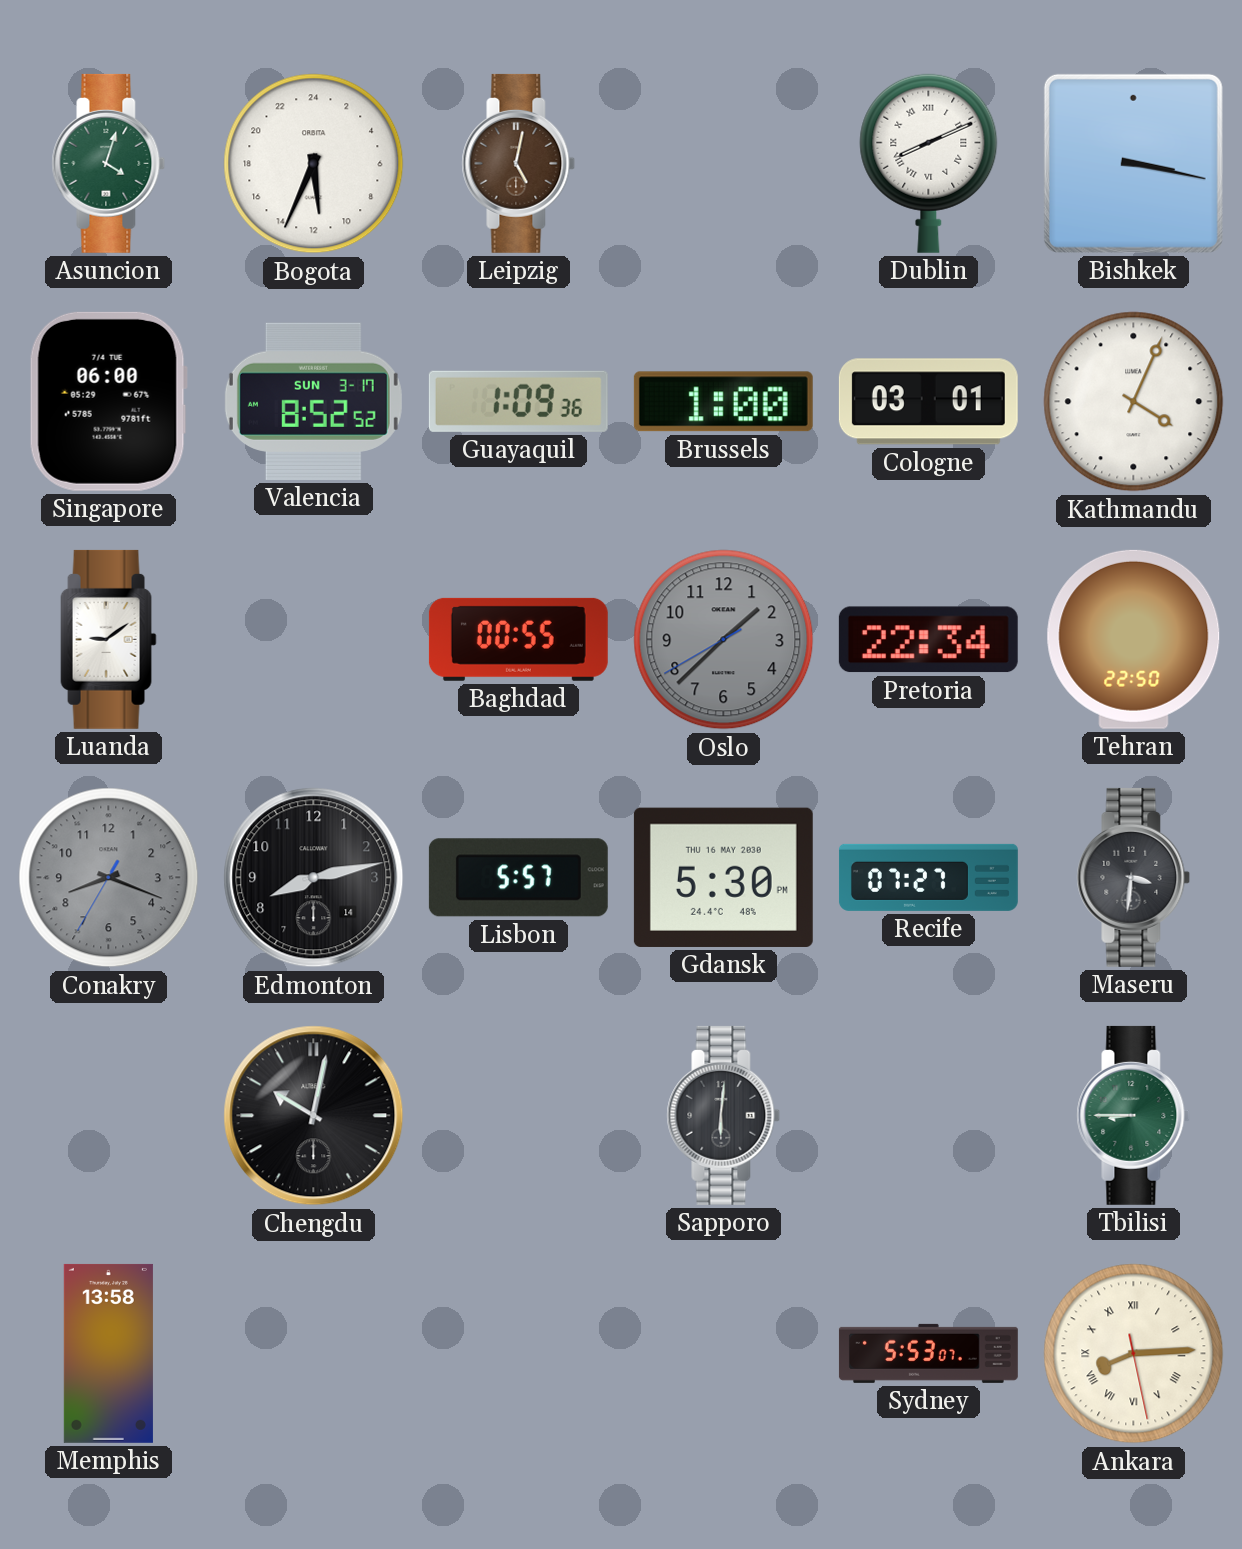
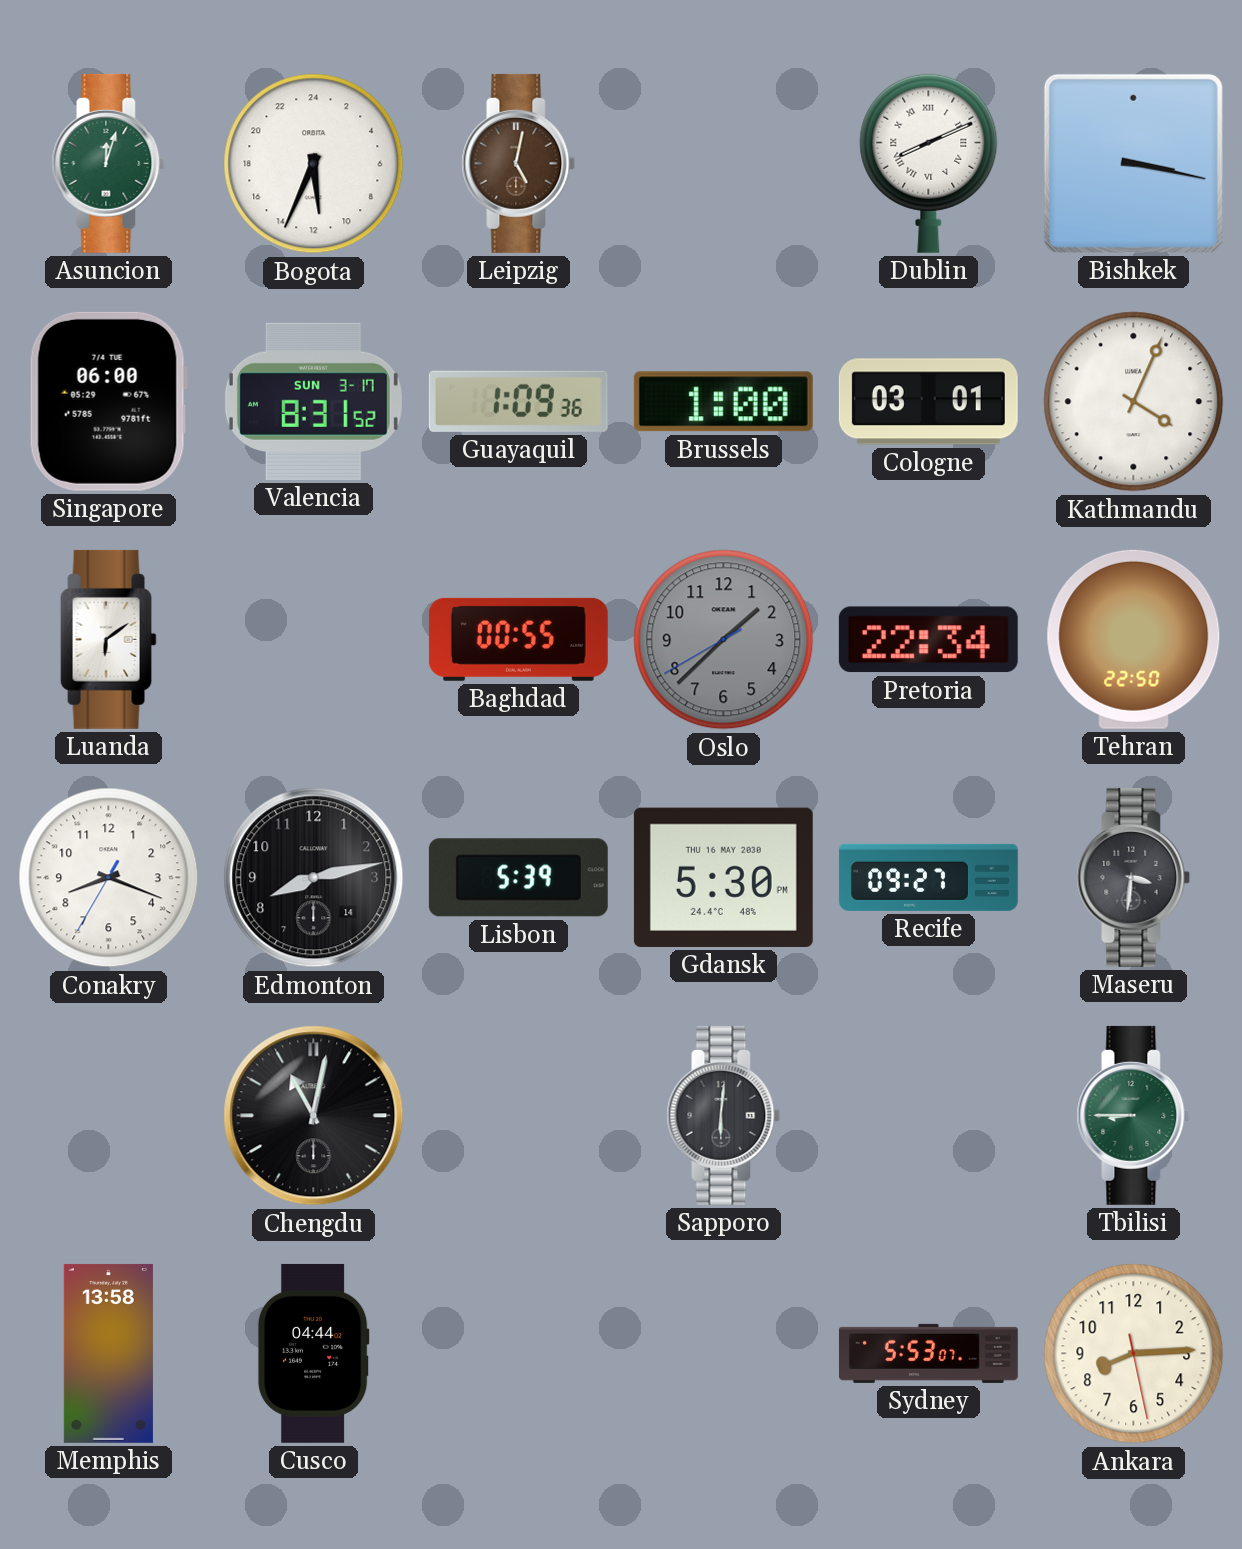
Asuncion: 4:03 -> 12:03
Valencia: 8:52 -> 8:31
Luanda: 9:09 -> 6:09
Conakry dial: grey -> white
Lisbon: 5:57 -> 5:39
Recife: 07:27 -> 09:27
Chengdu: 10:02 -> 11:02
Cusco: none -> 04:44
Ankara numerals: Roman -> Arabic
